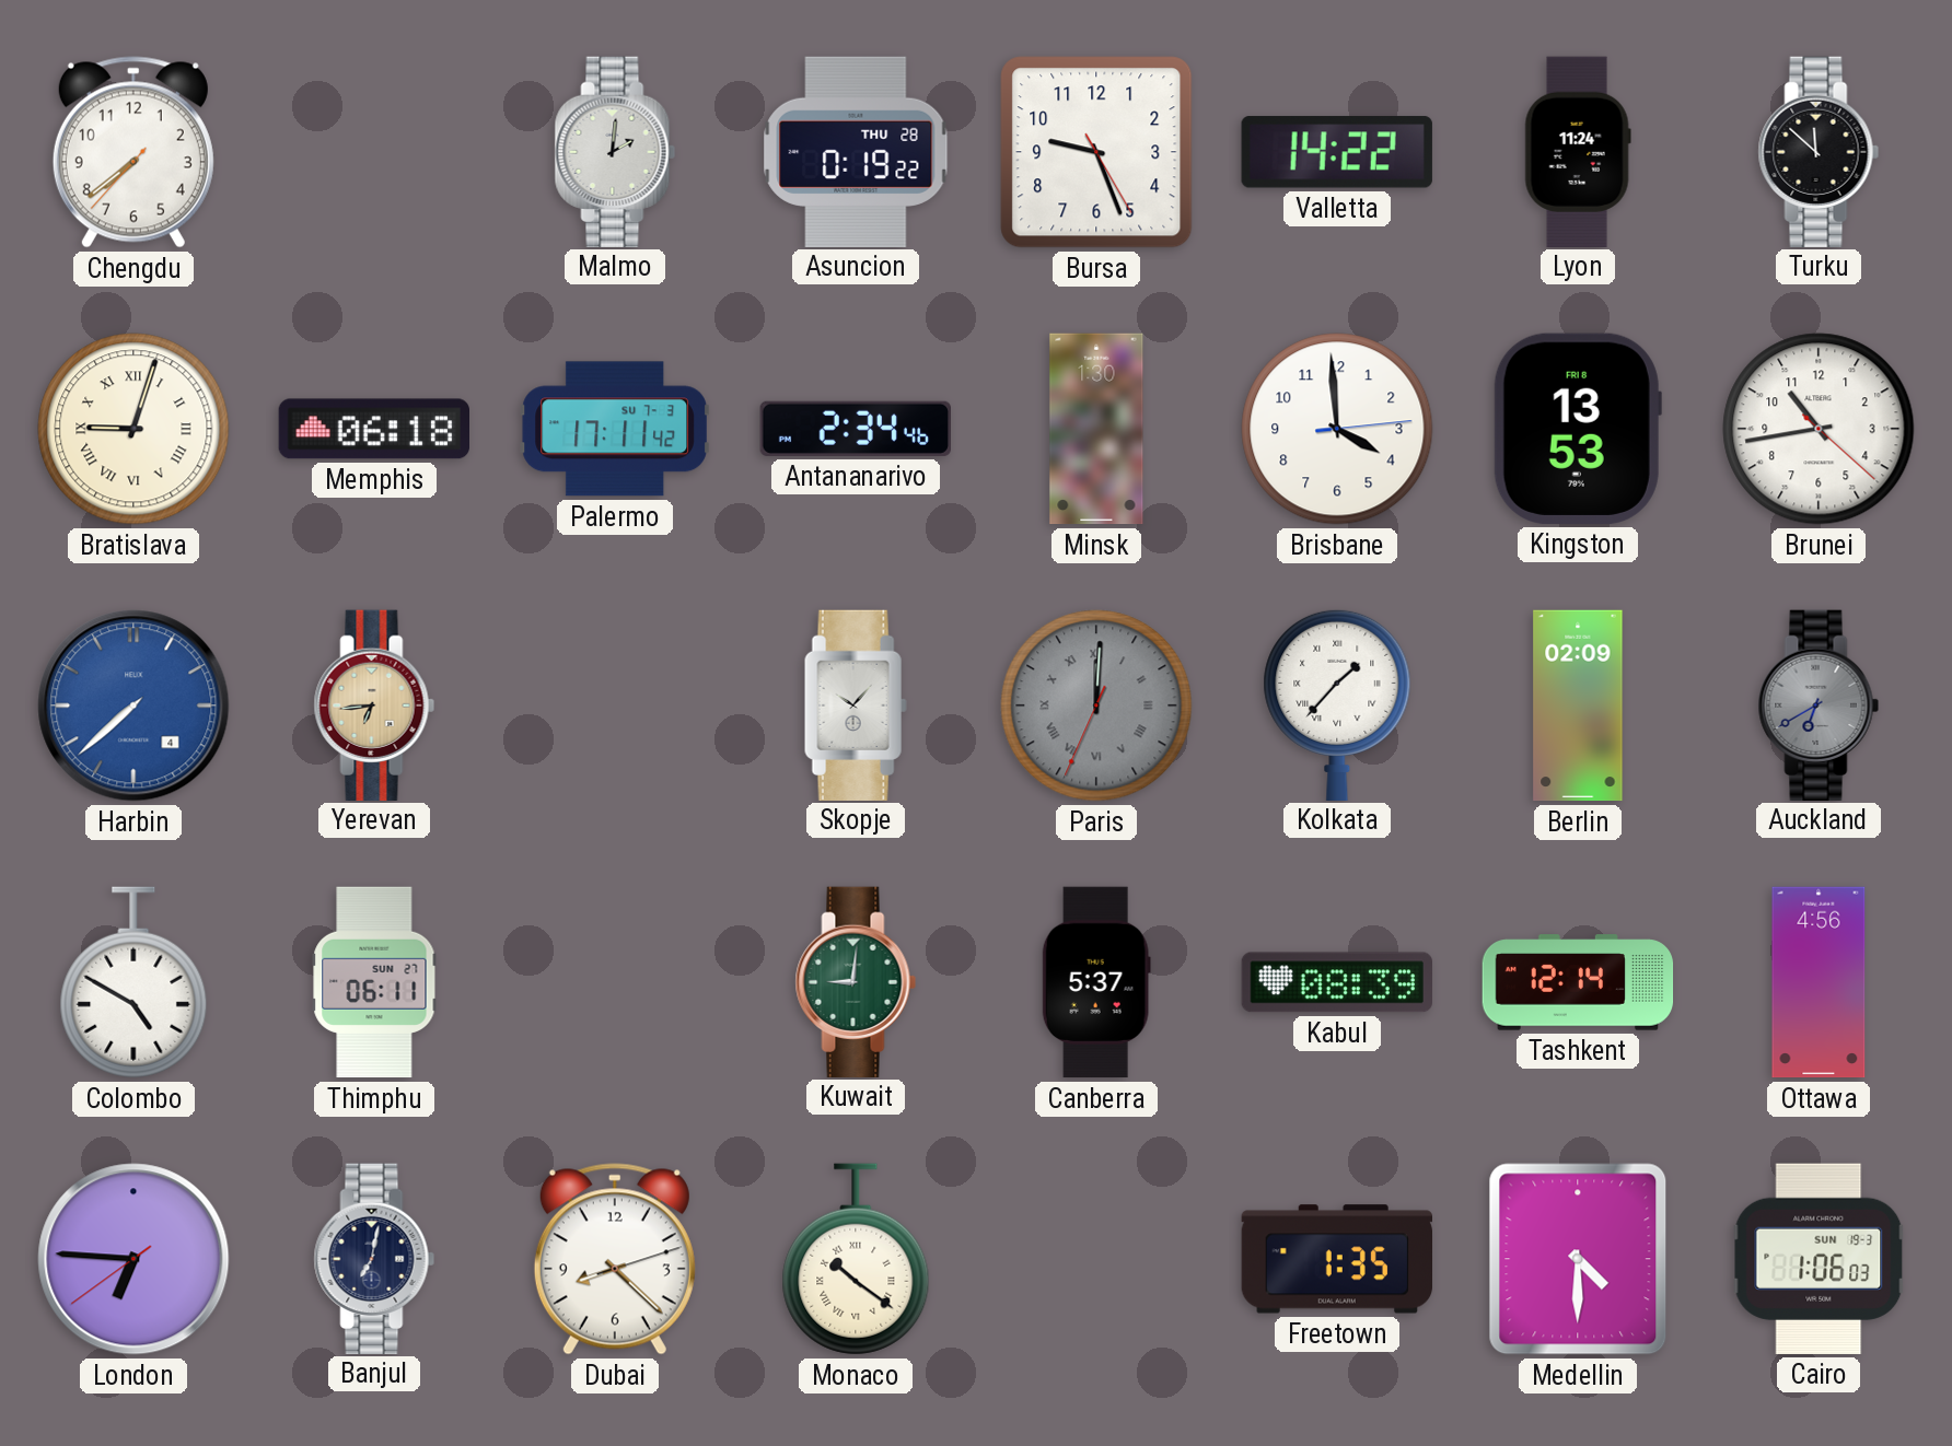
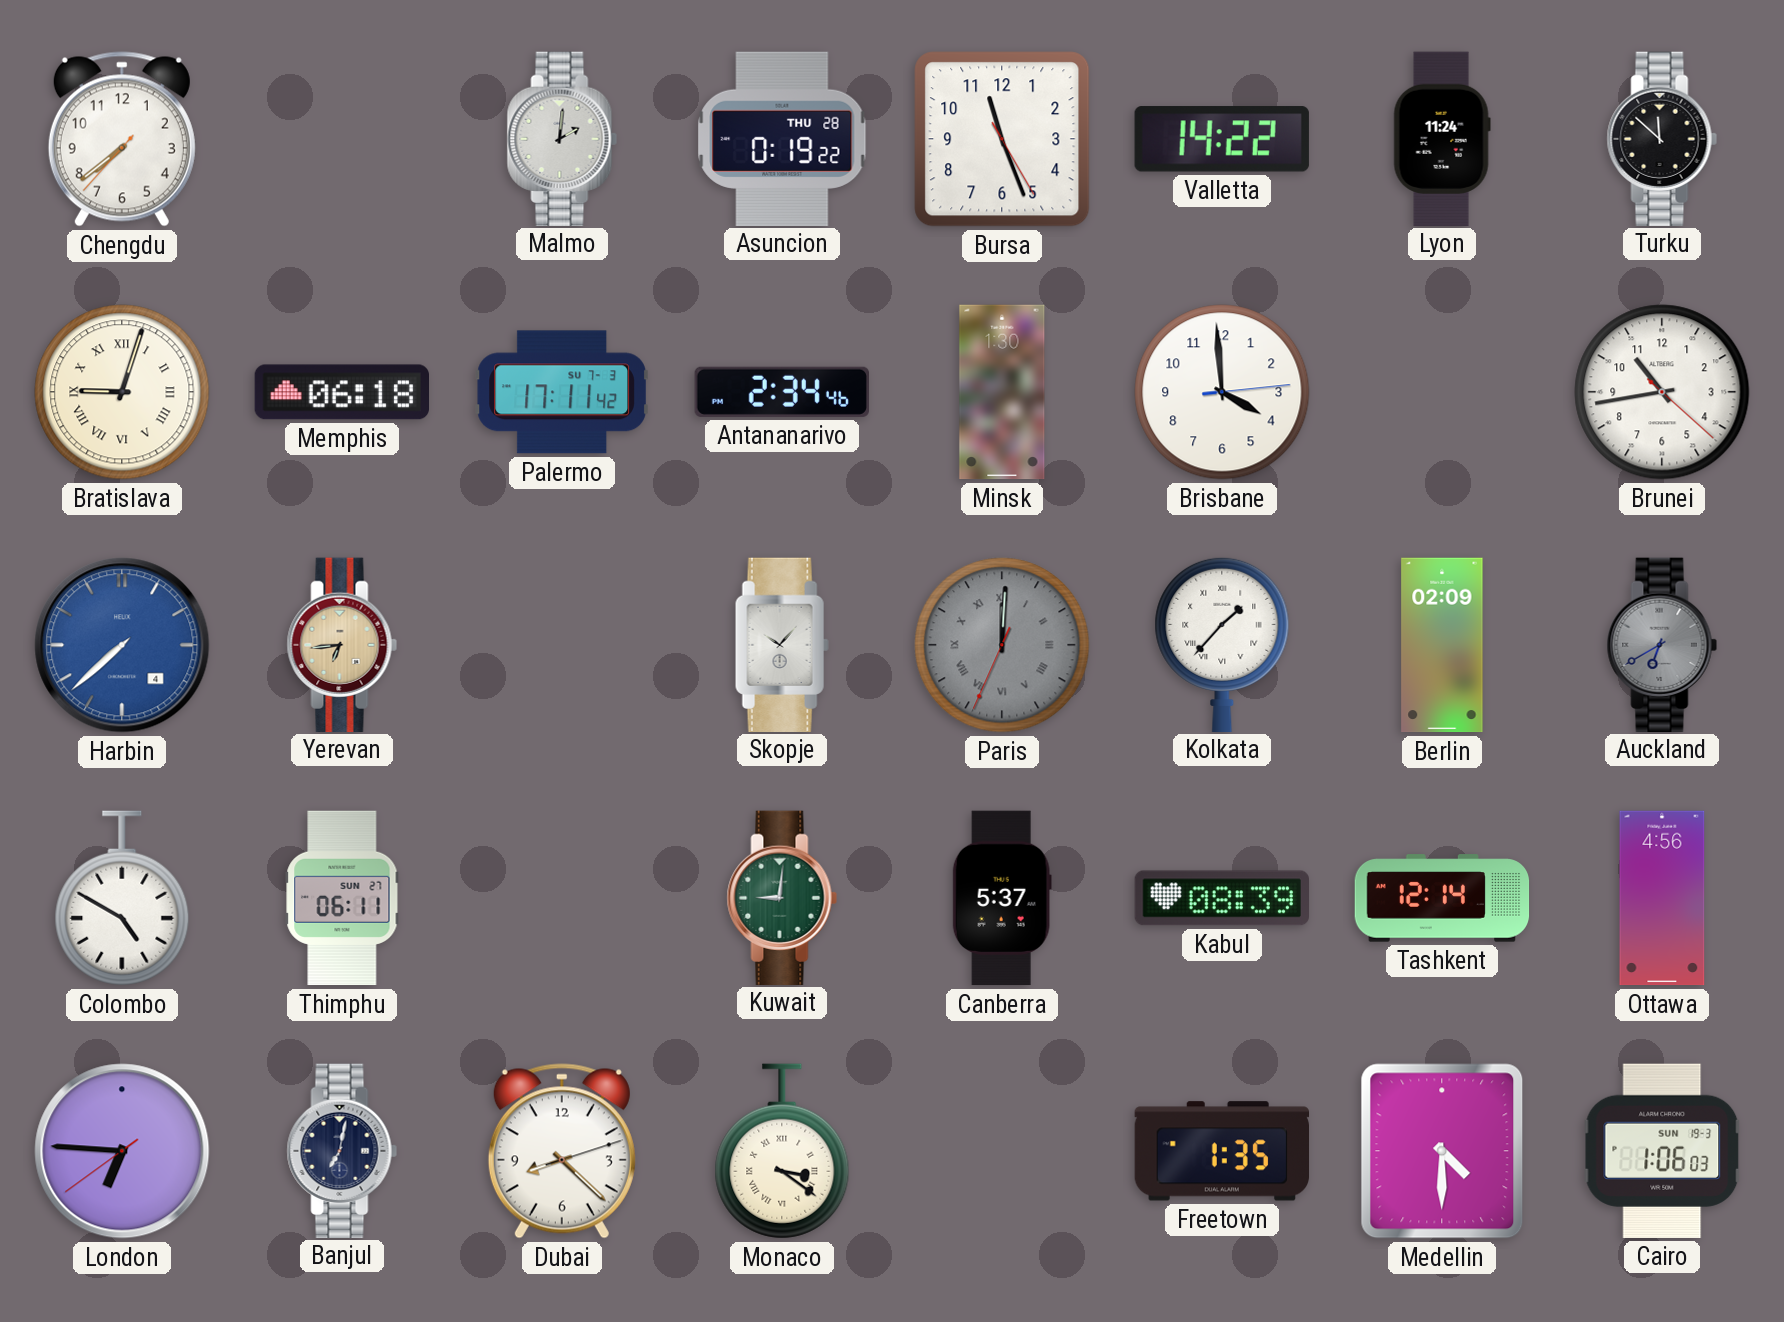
Bursa: 9:26 -> 11:26
Kingston: 13:53 -> none
Monaco: 10:21 -> 3:21
